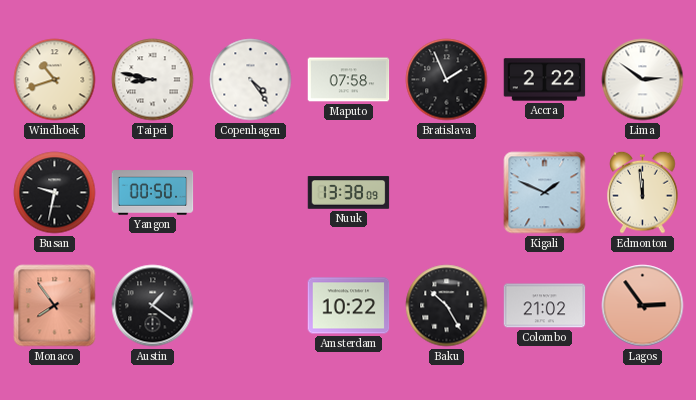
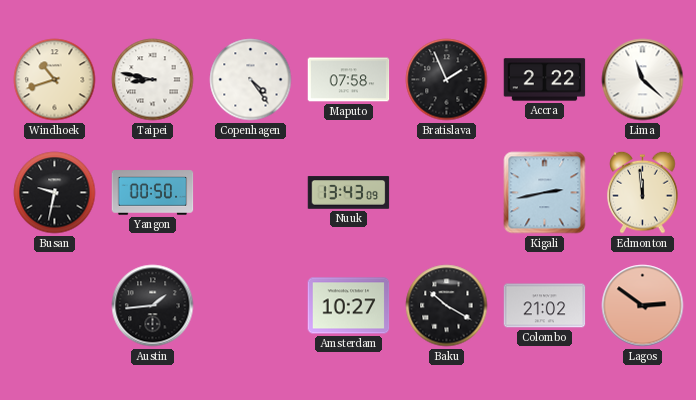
Lima: 2:51 -> 11:22
Nuuk: 13:38 -> 13:43
Kigali: 1:49 -> 2:43
Monaco: 7:54 -> none
Austin: 1:21 -> 1:44
Amsterdam: 10:22 -> 10:27
Baku: 10:25 -> 10:20
Lagos: 2:54 -> 2:51
